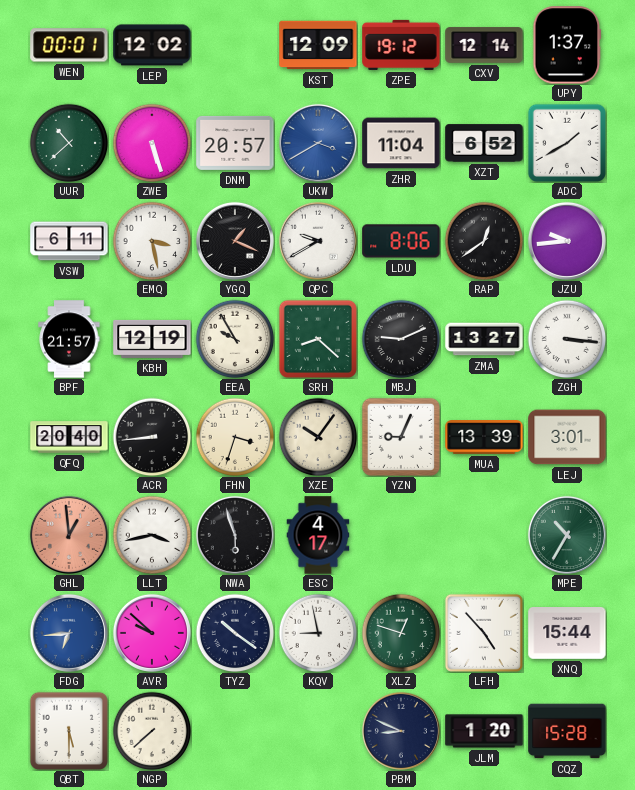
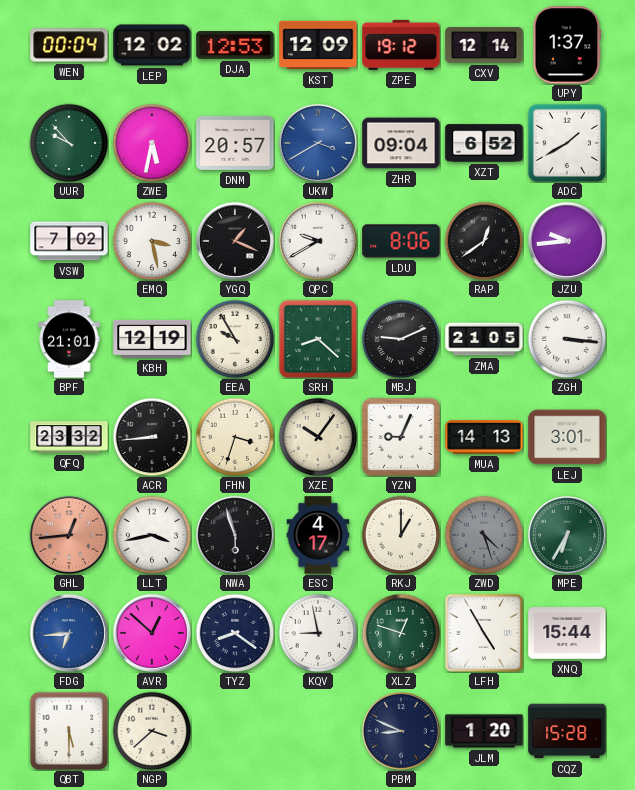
WEN: 00:01 -> 00:04
DJA: none -> 12:53
UUR: 10:38 -> 9:53
ZWE: 5:27 -> 5:32
ZHR: 11:04 -> 09:04
VSW: 6:11 -> 7:02
BPF: 21:57 -> 21:01
ZMA: 13:27 -> 21:05
QFQ: 20:40 -> 23:32
MUA: 13:39 -> 14:13
GHL: 12:59 -> 12:44
RKJ: none -> 1:00
ZWD: none -> 4:27
MPE: 10:35 -> 6:35
AVR: 9:52 -> 12:52
TYZ: 10:21 -> 8:21
LFH: 4:53 -> 4:55
NGP: 7:38 -> 3:38
